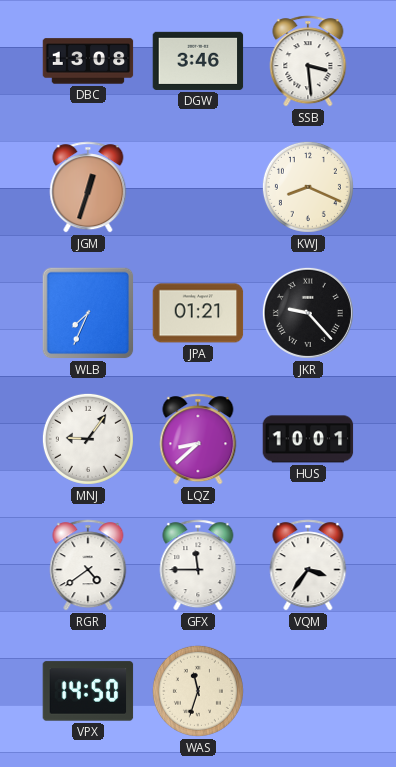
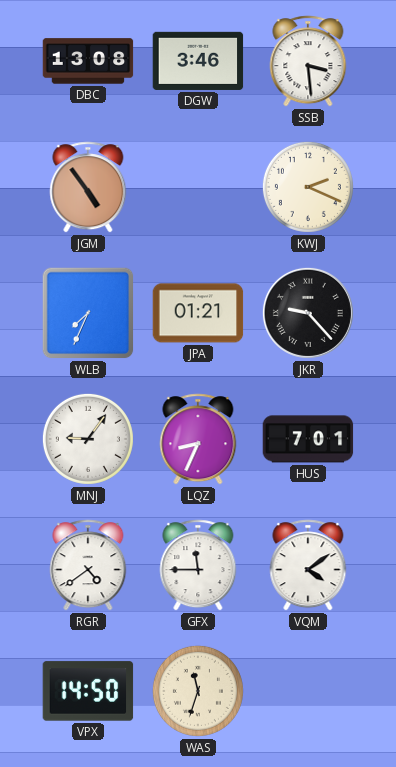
JGM: 12:33 -> 4:54
KWJ: 8:19 -> 2:19
LQZ: 8:38 -> 8:34
HUS: 10:01 -> 7:01
VQM: 3:36 -> 4:09
